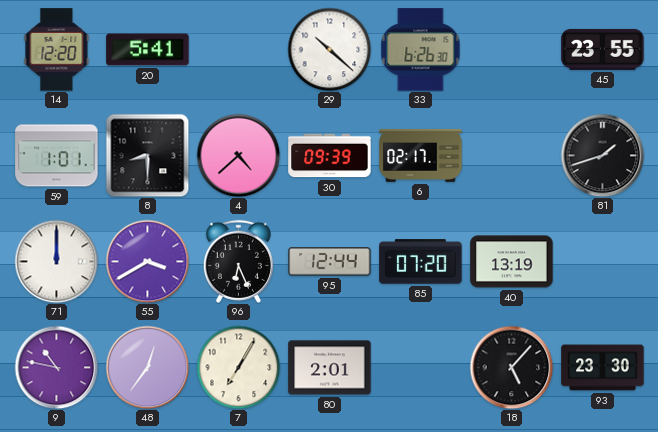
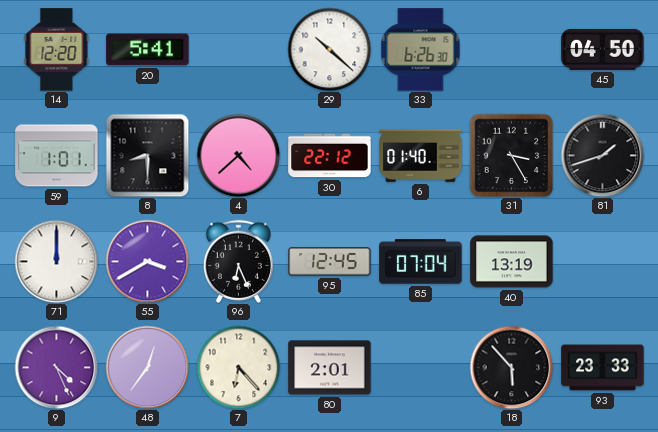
45: 23:55 -> 04:50
30: 09:39 -> 22:12
6: 02:17 -> 01:40
31: none -> 3:25
95: 12:44 -> 12:45
85: 07:20 -> 07:04
9: 10:47 -> 4:26
7: 7:05 -> 6:23
18: 5:07 -> 5:53
93: 23:30 -> 23:33
